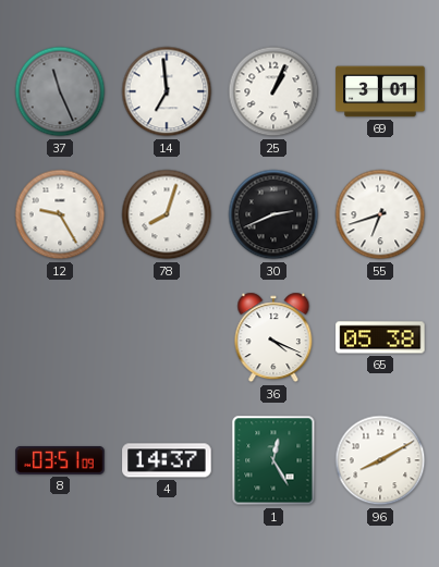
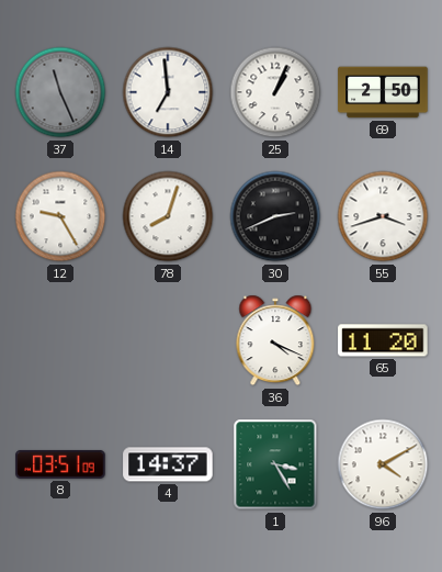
69: 3:01 -> 2:50
55: 6:42 -> 3:42
65: 05:38 -> 11:20
1: 12:25 -> 3:25
96: 8:10 -> 4:10
